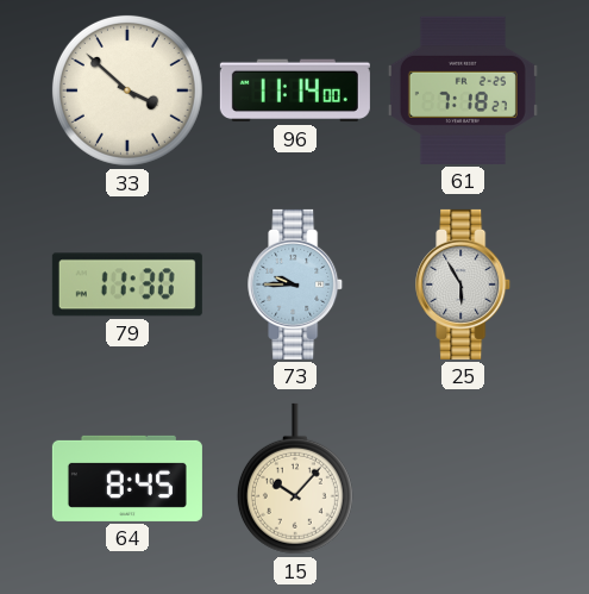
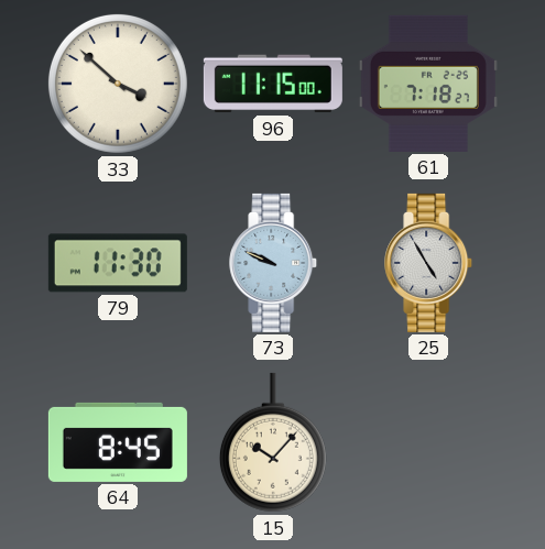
96: 11:14 -> 11:15
73: 9:45 -> 9:49
25: 5:55 -> 4:55
